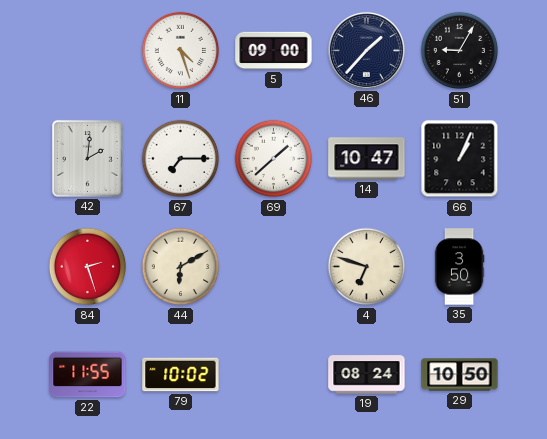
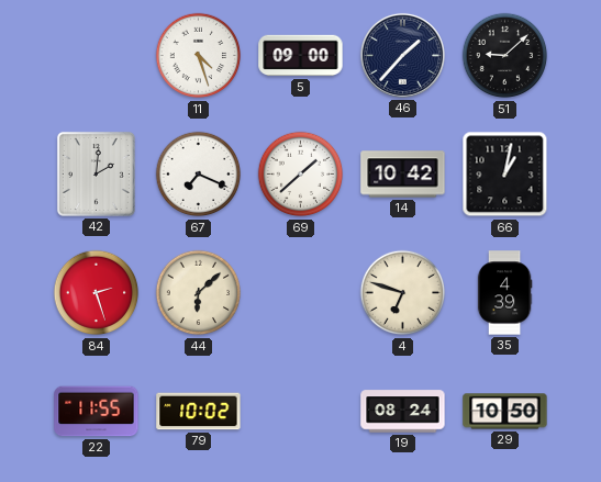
51: 9:05 -> 9:08
67: 7:15 -> 7:19
14: 10:47 -> 10:42
66: 1:04 -> 1:02
44: 6:10 -> 6:08
35: 3:50 -> 4:39
